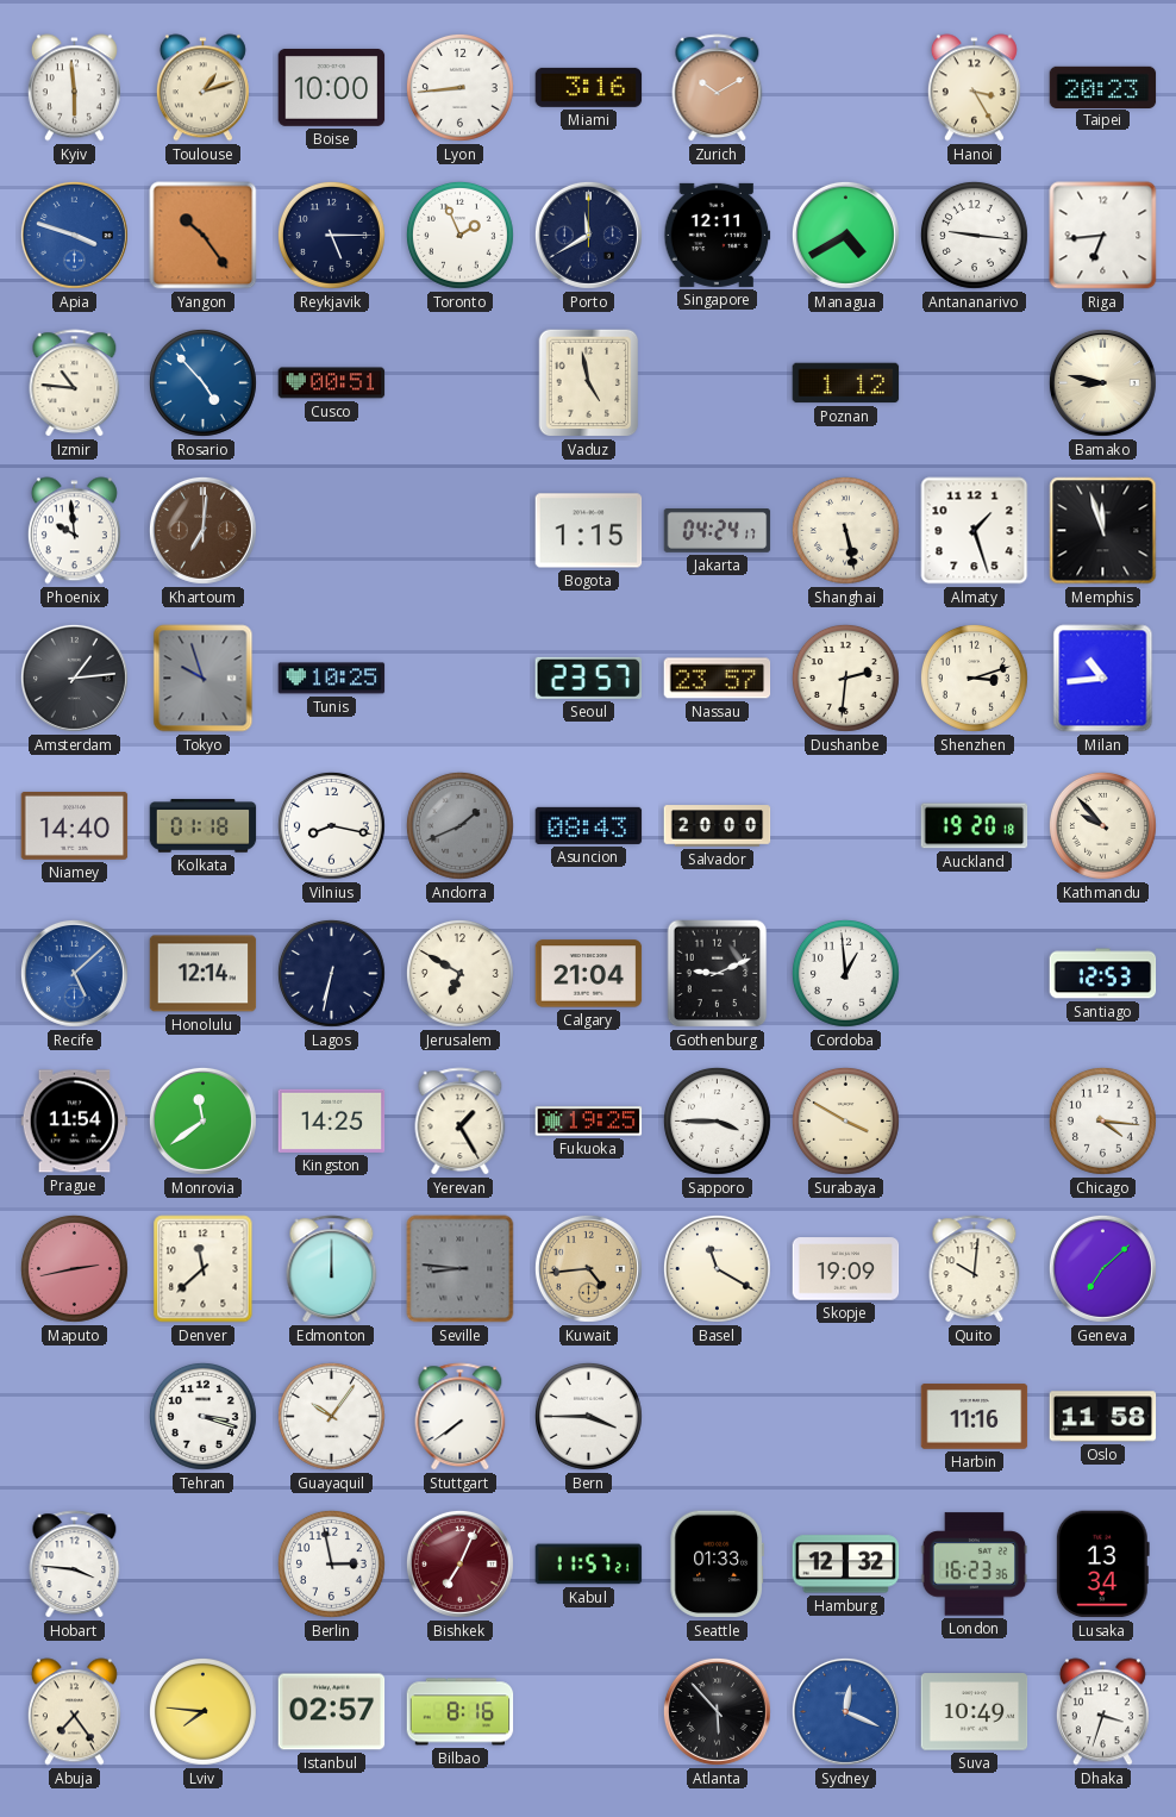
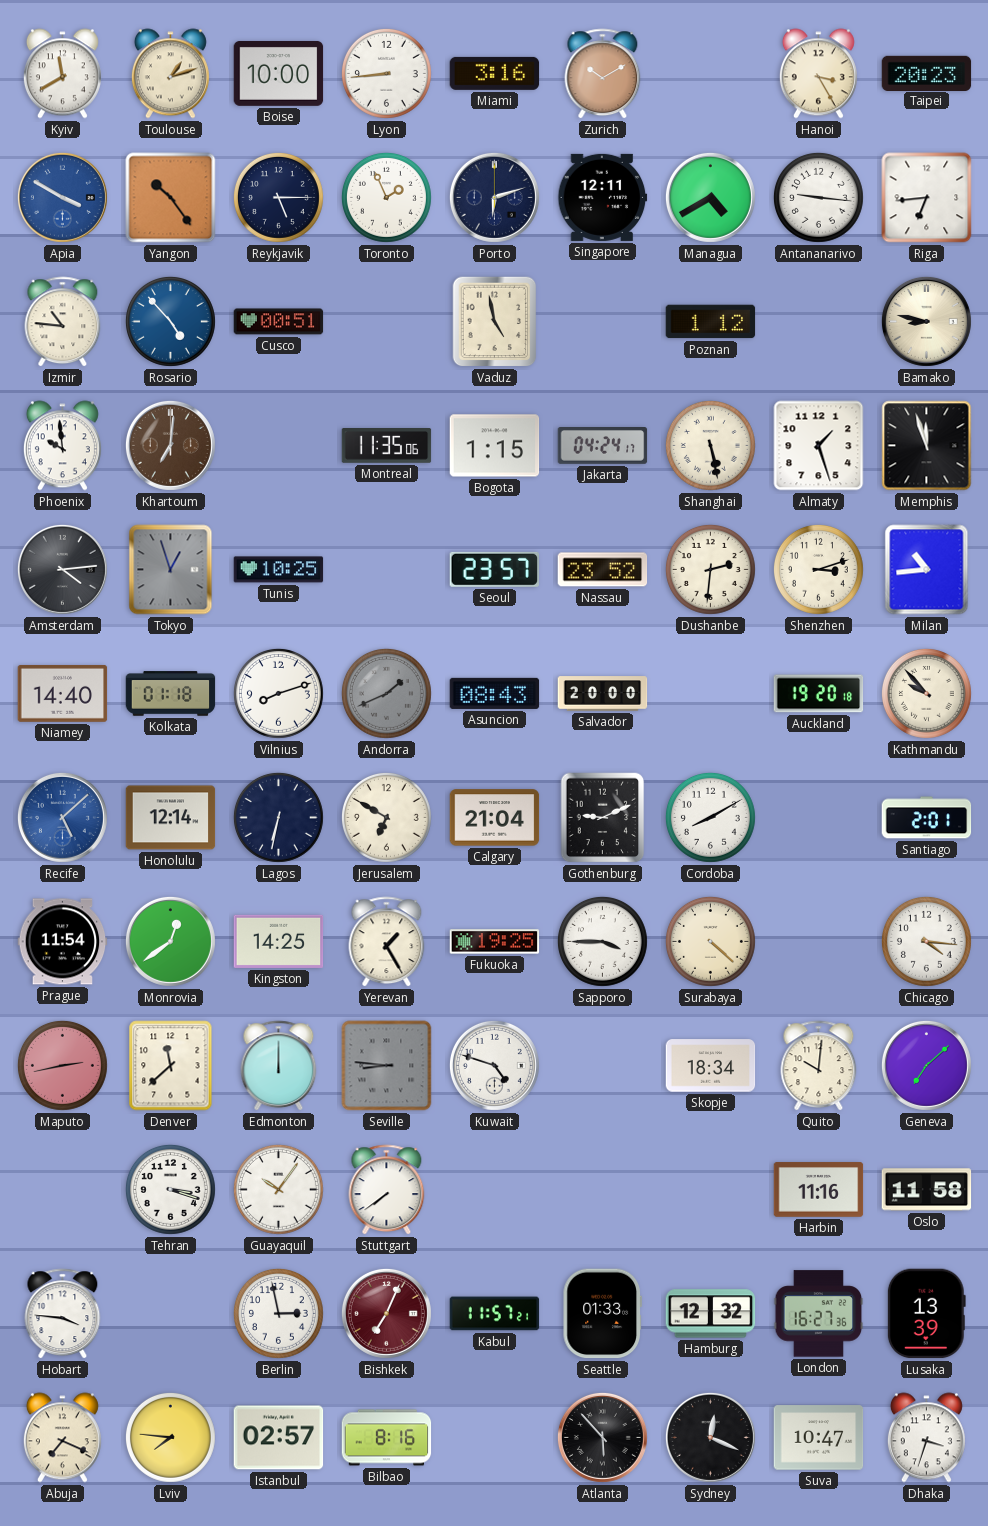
Kyiv: 5:59 -> 11:40
Apia: 3:48 -> 3:50
Porto: 11:40 -> 6:12
Montreal: none -> 11:35
Amsterdam: 1:14 -> 4:14
Tokyo: 9:57 -> 12:57
Nassau: 23:57 -> 23:52
Vilnius: 8:17 -> 8:12
Cordoba: 12:59 -> 8:10
Santiago: 12:53 -> 2:01
Monrovia: 11:39 -> 12:39
Surabaya: 3:50 -> 4:22
Kuwait: 4:44 -> 4:48
Kuwait dial: champagne -> white
Basel: 11:20 -> none
Skopje: 19:09 -> 18:34
Bern: 3:45 -> none
London: 16:23 -> 16:27
Lusaka: 13:34 -> 13:39
Abuja: 7:24 -> 7:19
Sydney dial: blue -> black
Suva: 10:49 -> 10:47
